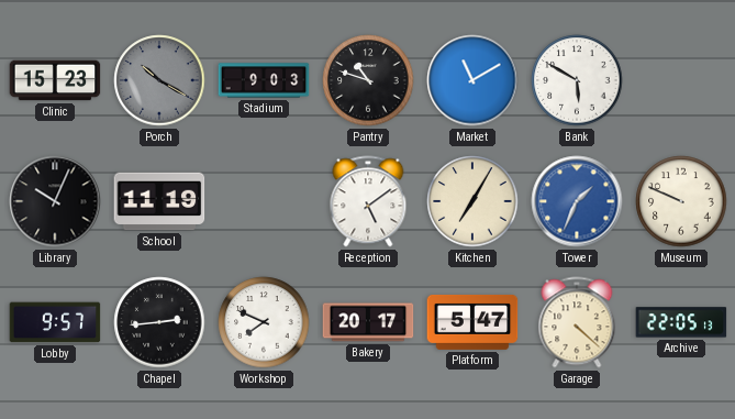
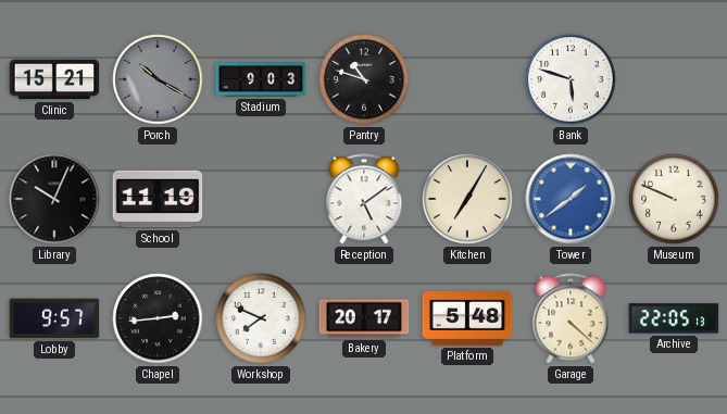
Clinic: 15:23 -> 15:21
Market: 11:10 -> none
Bank: 5:50 -> 5:48
Tower: 1:34 -> 1:39
Platform: 5:47 -> 5:48
